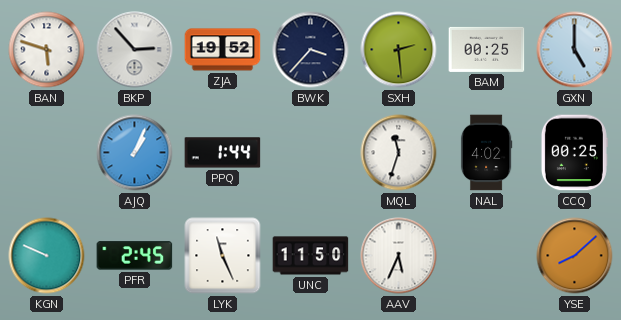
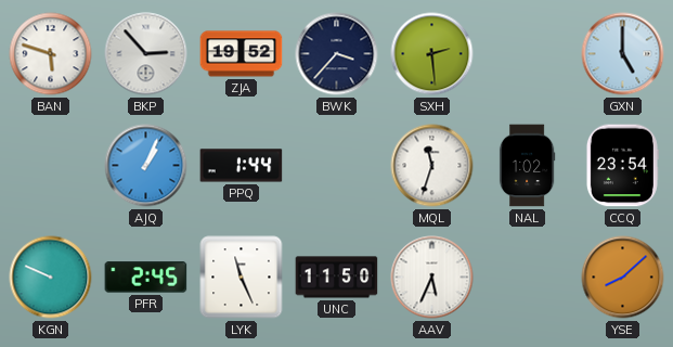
BAM: 00:25 -> none
NAL: 4:02 -> 1:02
CCQ: 00:25 -> 23:54
